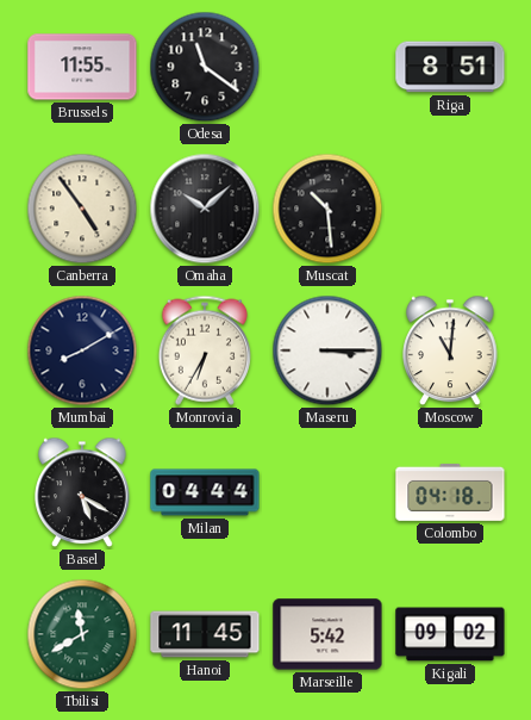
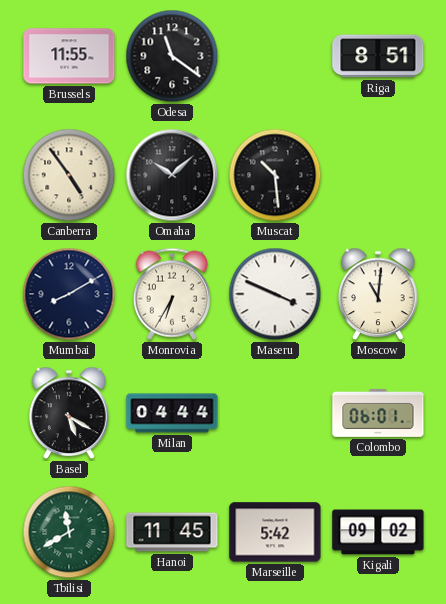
Maseru: 3:15 -> 3:49
Colombo: 04:18 -> 06:01
